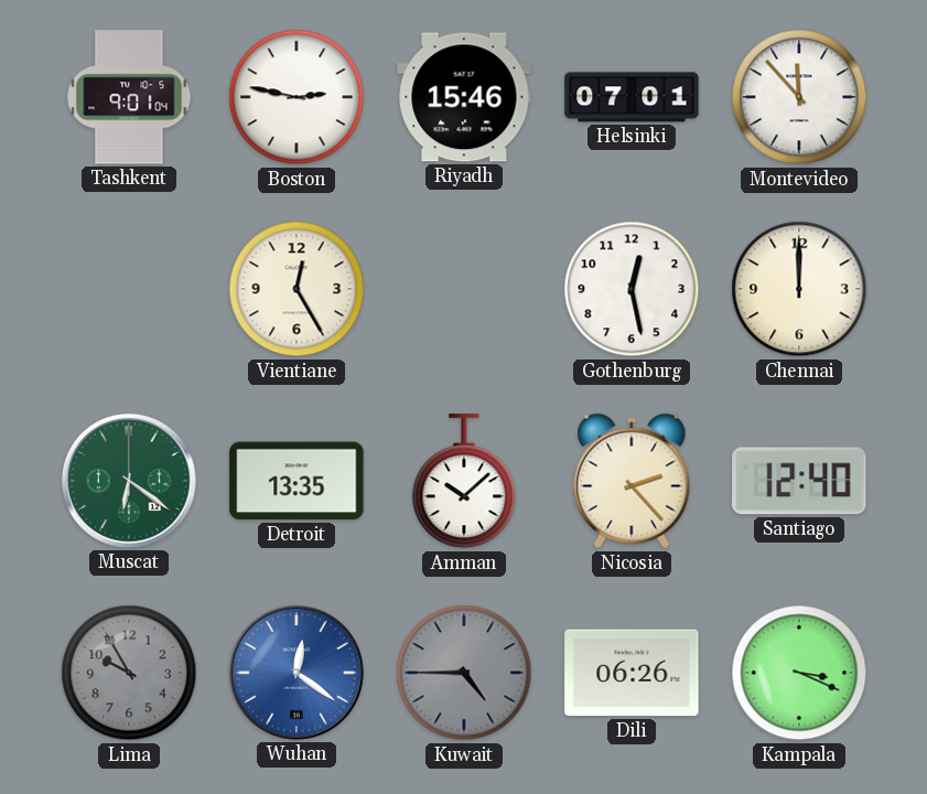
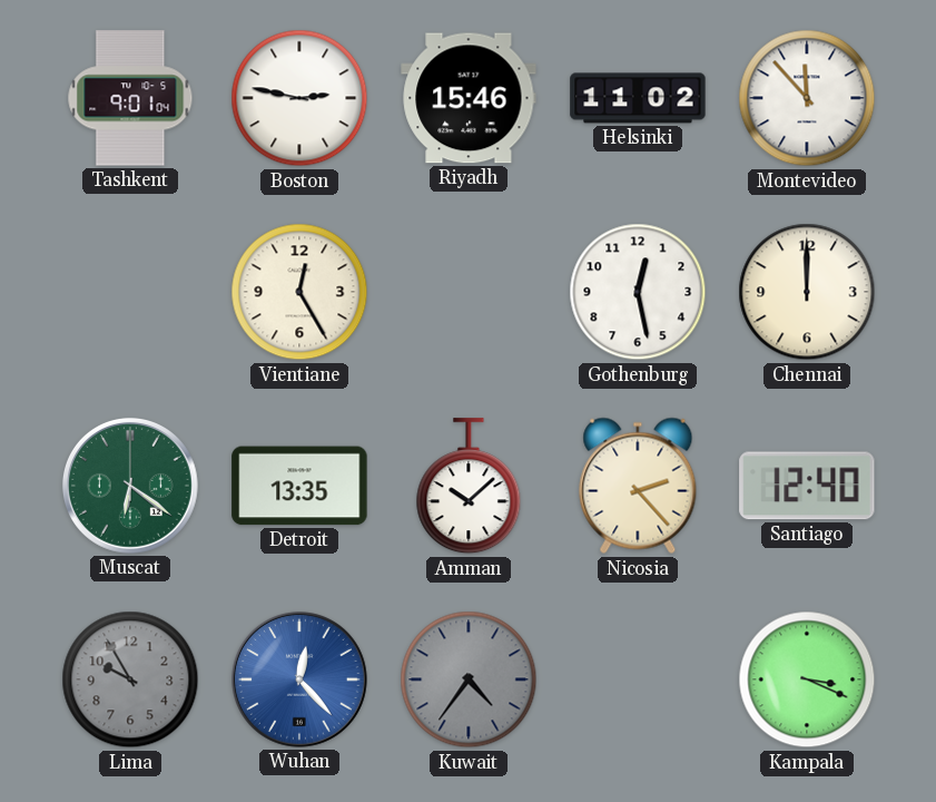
Helsinki: 07:01 -> 11:02
Wuhan: 12:21 -> 12:23
Kuwait: 4:45 -> 4:36
Dili: 06:26 -> none
